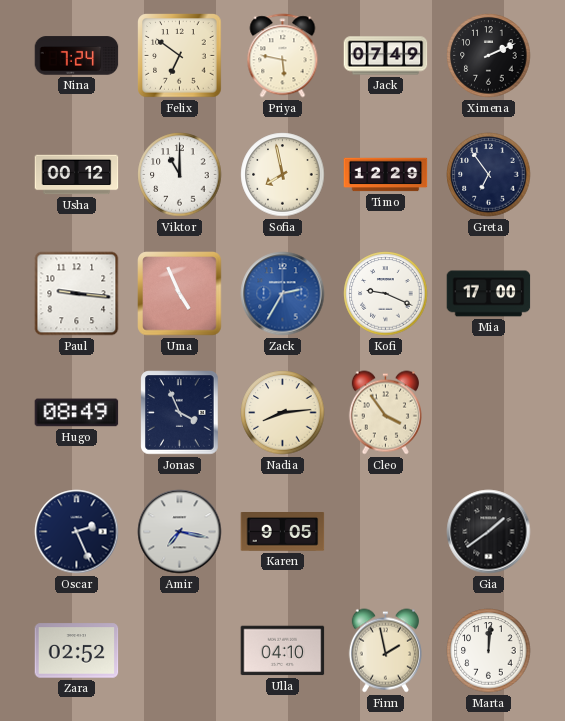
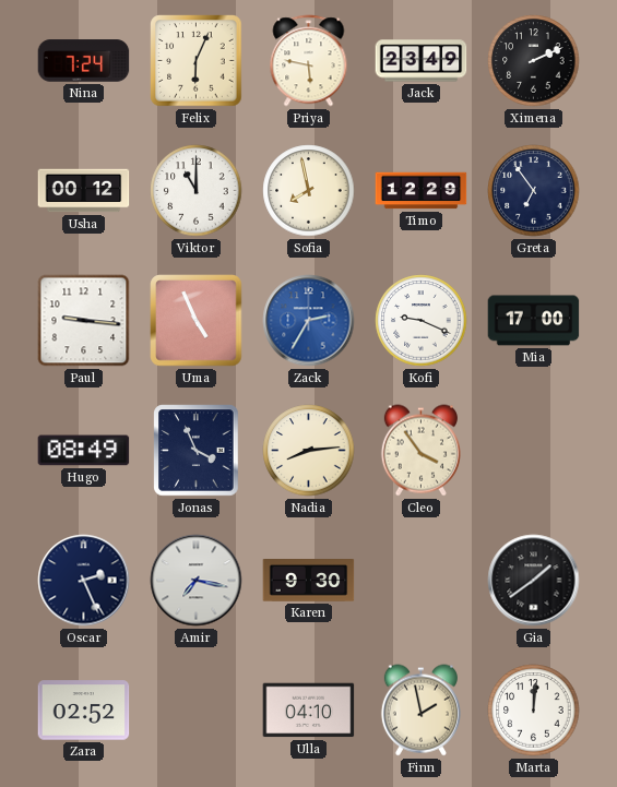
Felix: 6:51 -> 6:04
Jack: 07:49 -> 23:49
Karen: 9:05 -> 9:30
